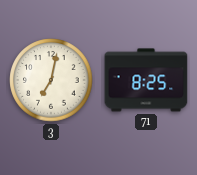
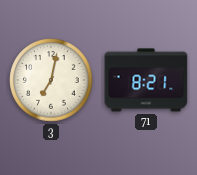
71: 8:25 -> 8:21
